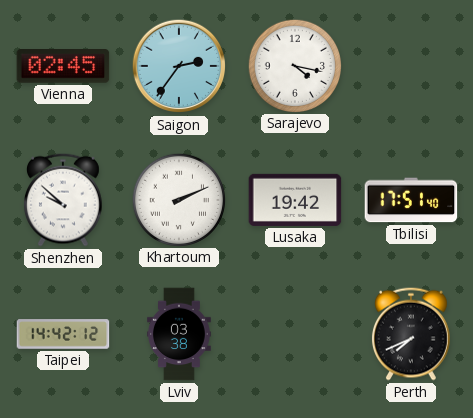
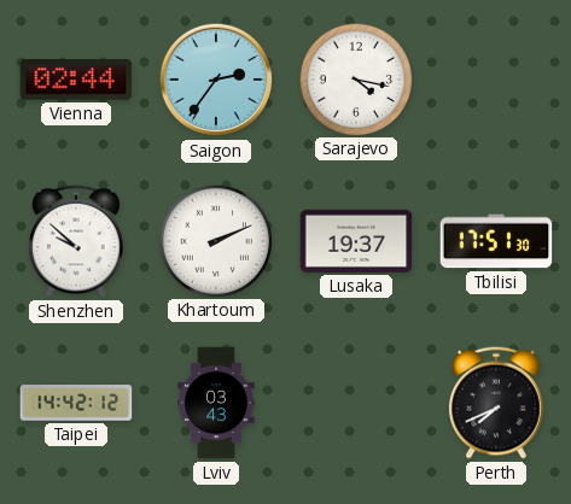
Vienna: 02:45 -> 02:44
Lusaka: 19:42 -> 19:37
Tbilisi: 17:51:40 -> 17:51:30
Lviv: 03:38 -> 03:43
